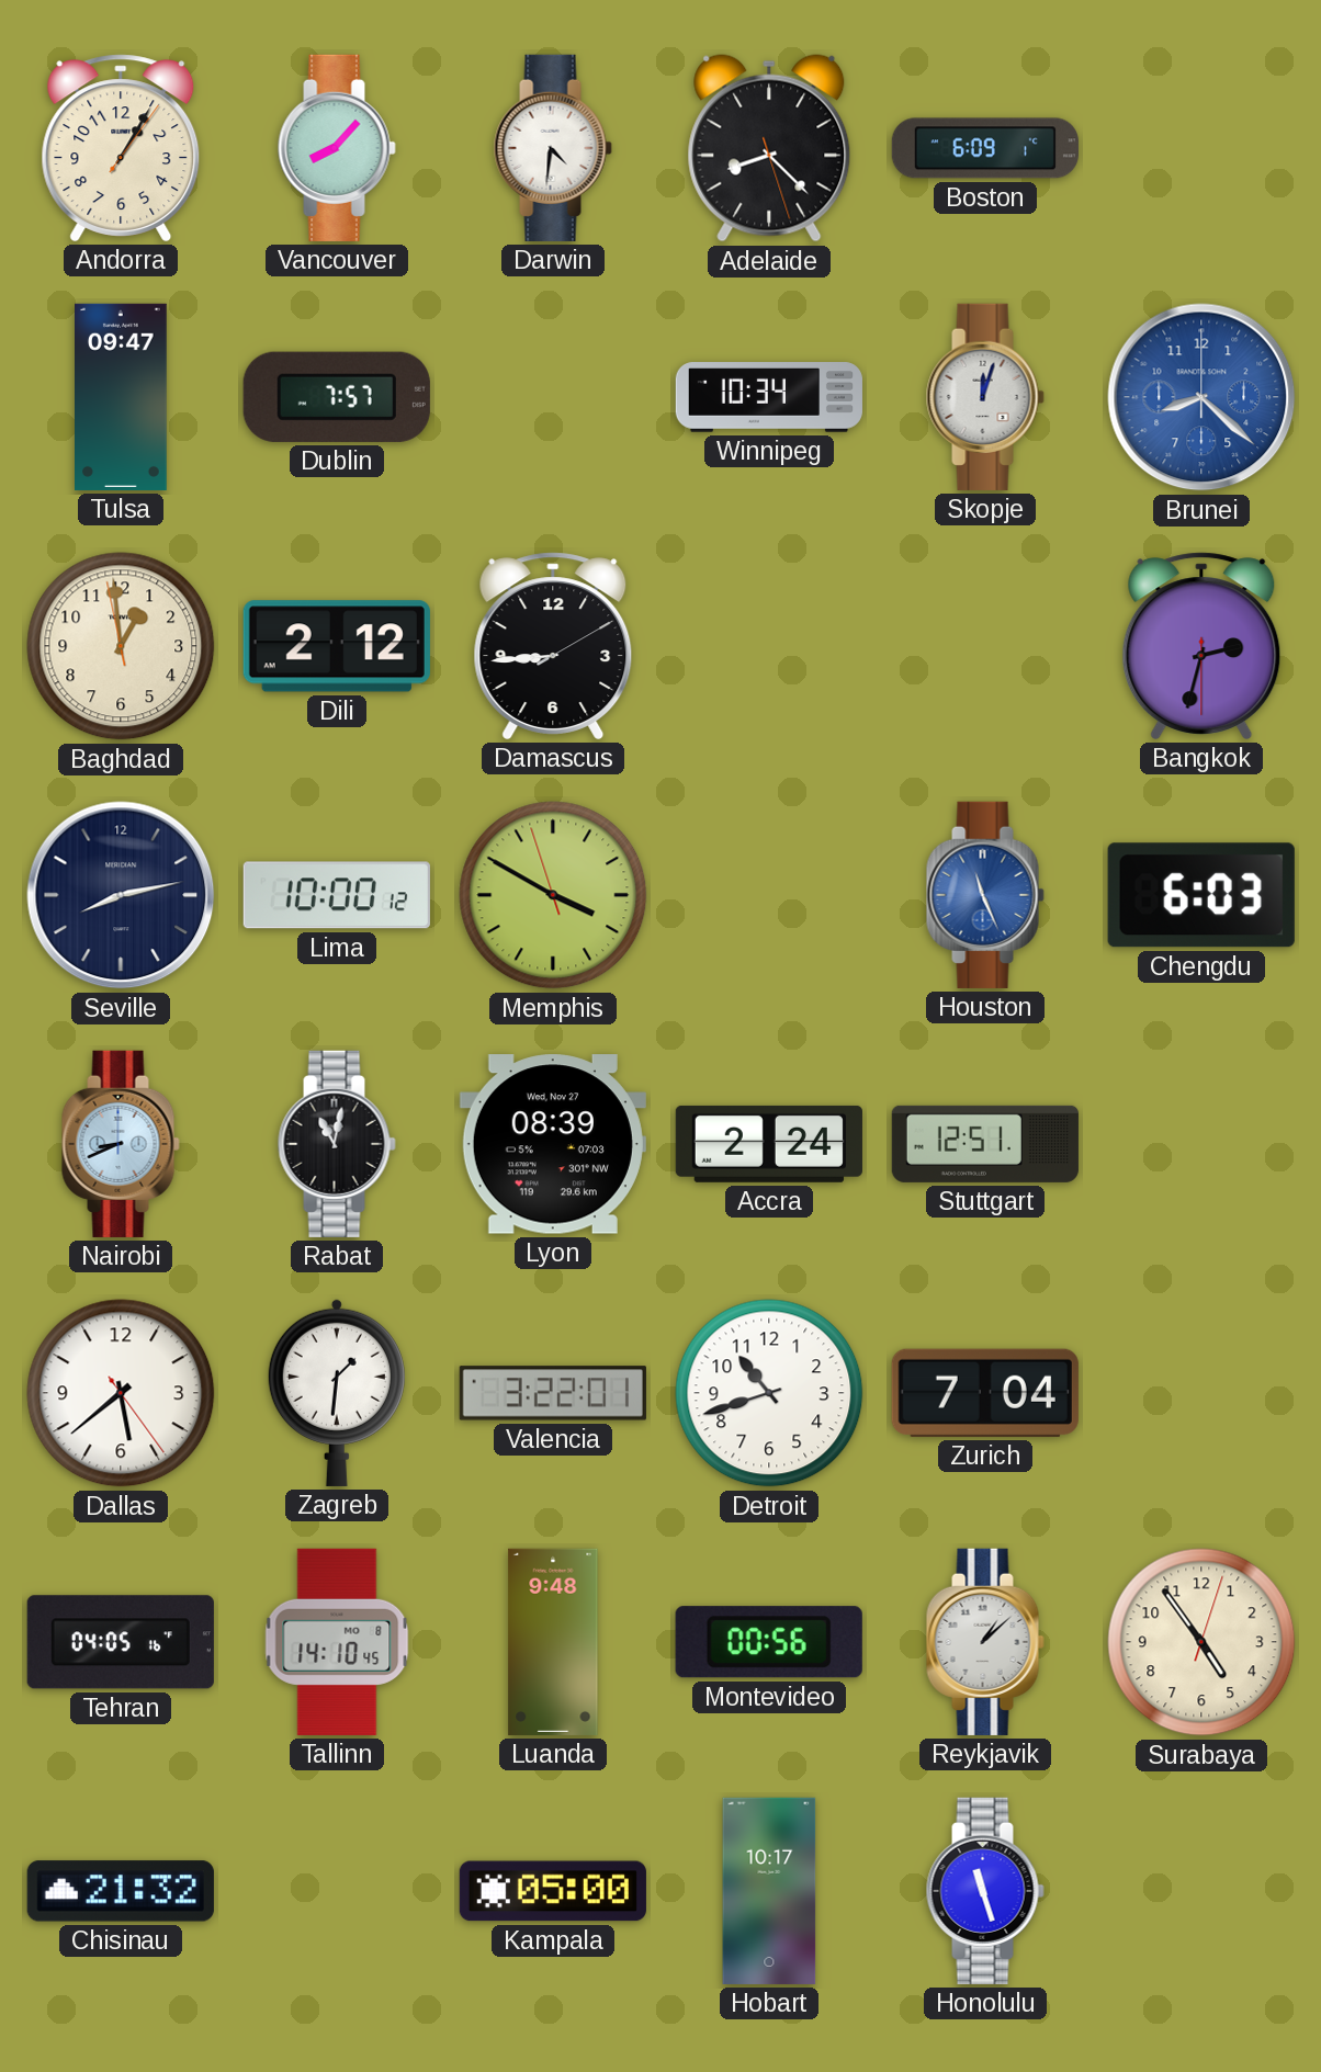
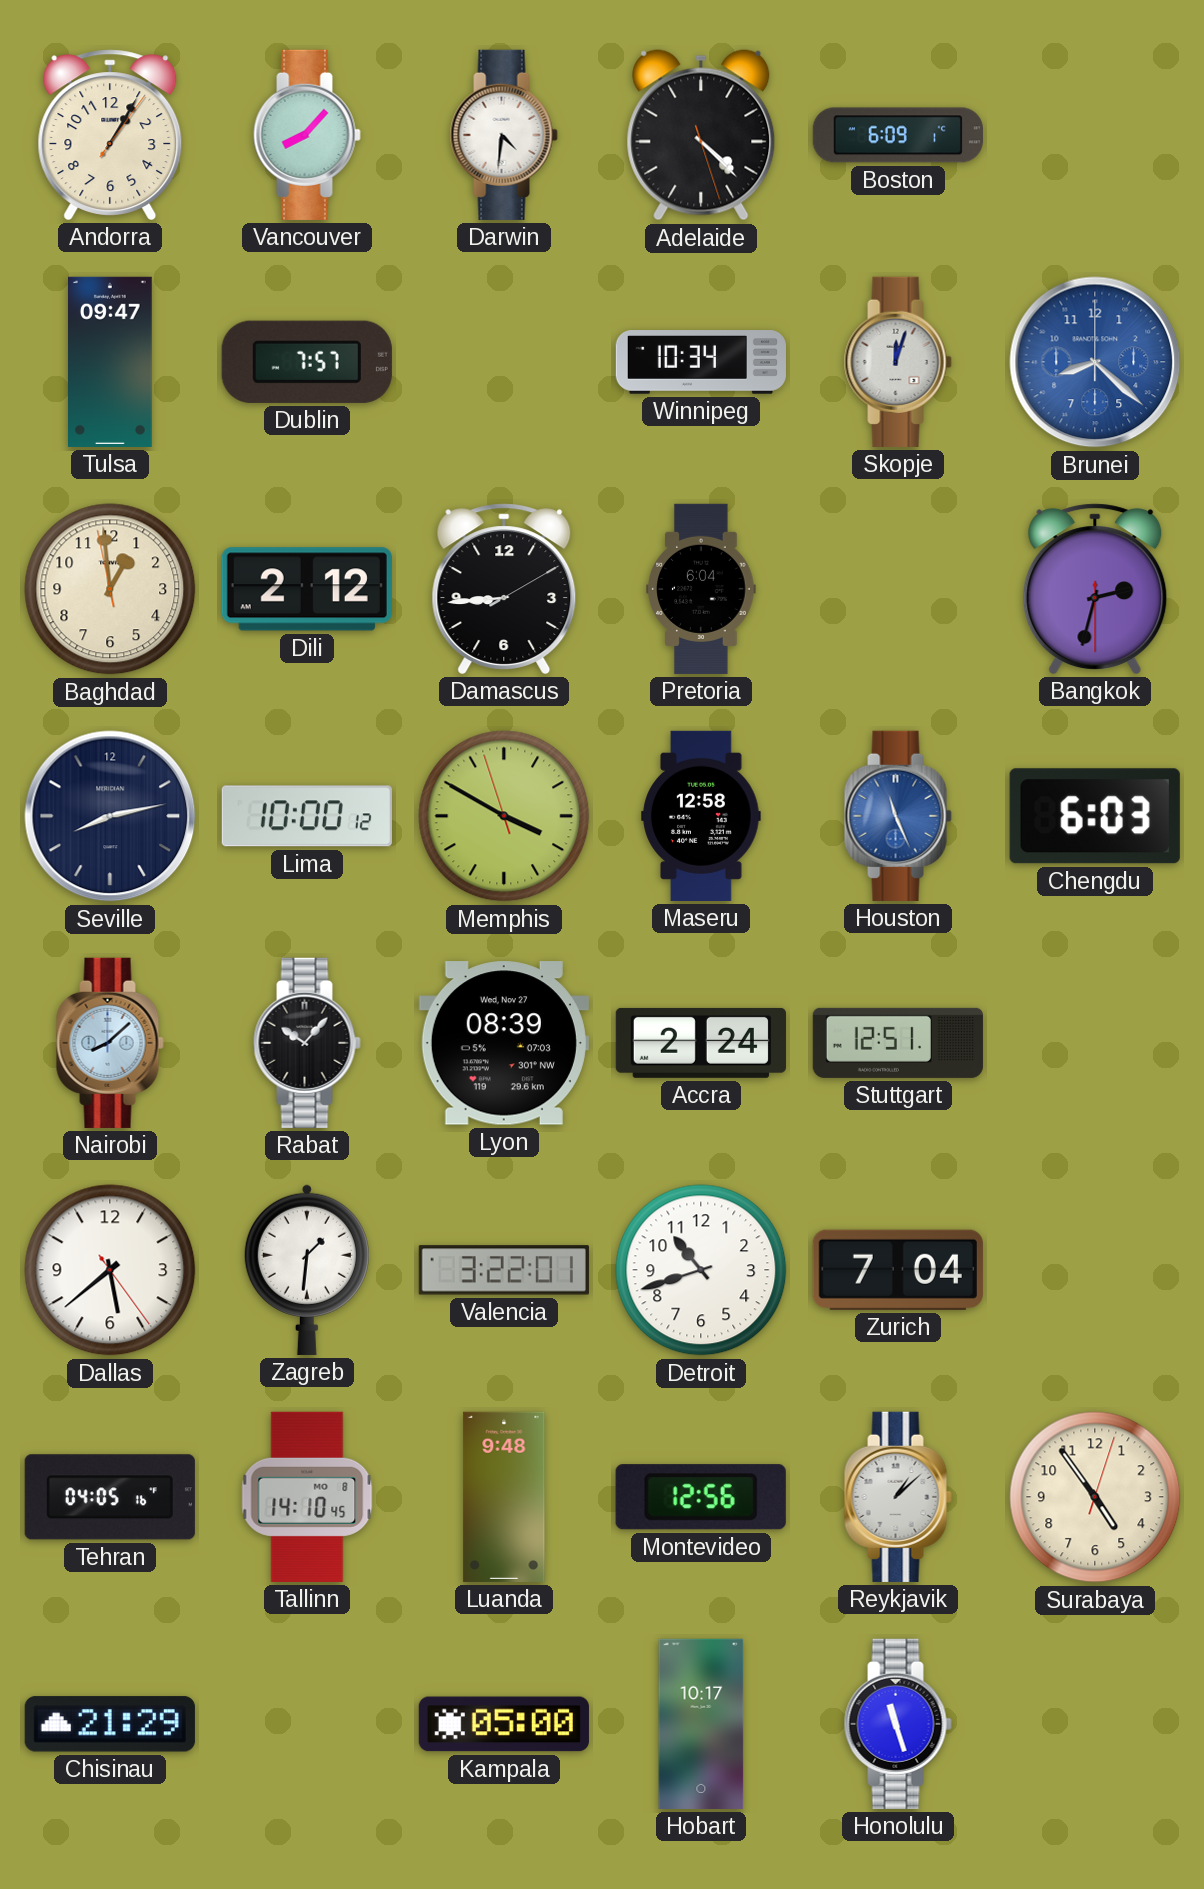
Adelaide: 8:22 -> 4:22
Pretoria: none -> 6:04
Maseru: none -> 12:58
Nairobi: 8:41 -> 8:08
Rabat: 11:02 -> 10:07
Montevideo: 00:56 -> 12:56
Chisinau: 21:32 -> 21:29
